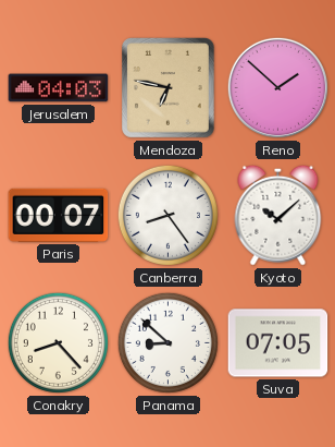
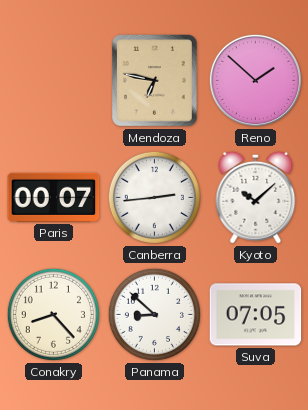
Jerusalem: 04:03 -> none
Canberra: 8:24 -> 2:44
